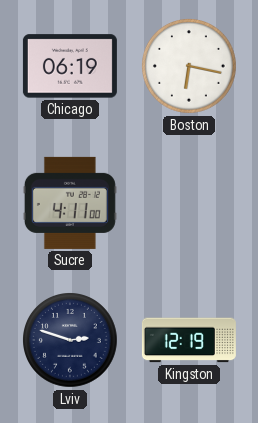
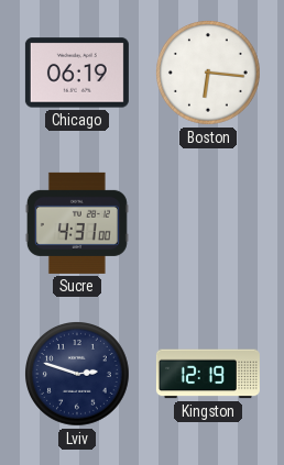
Boston: 6:17 -> 6:16
Sucre: 4:11 -> 4:31
